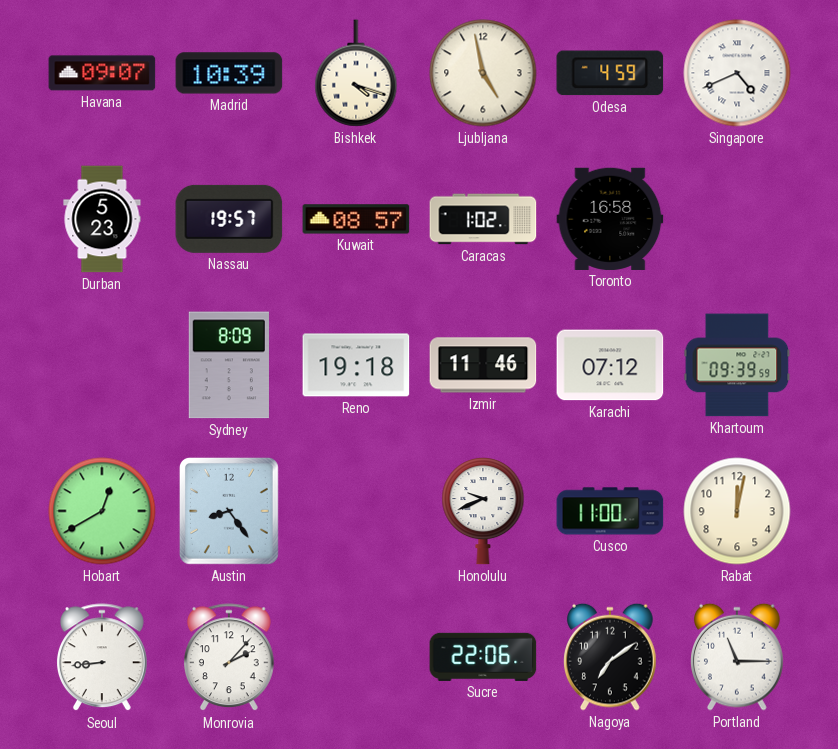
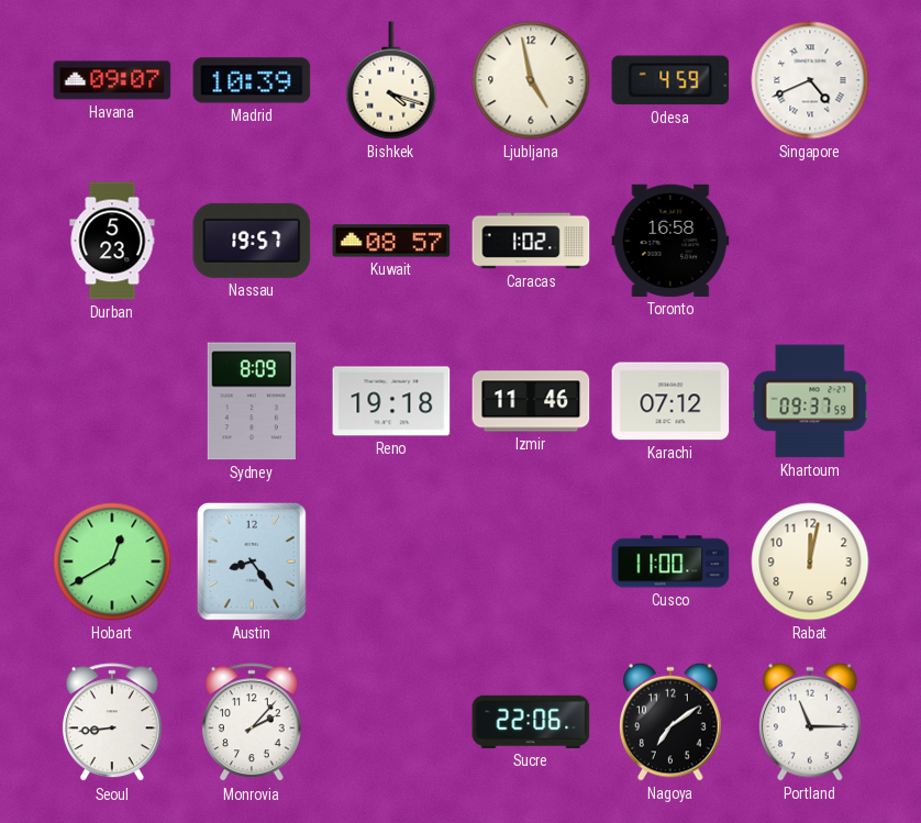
Khartoum: 09:39 -> 09:37
Honolulu: 9:41 -> none
